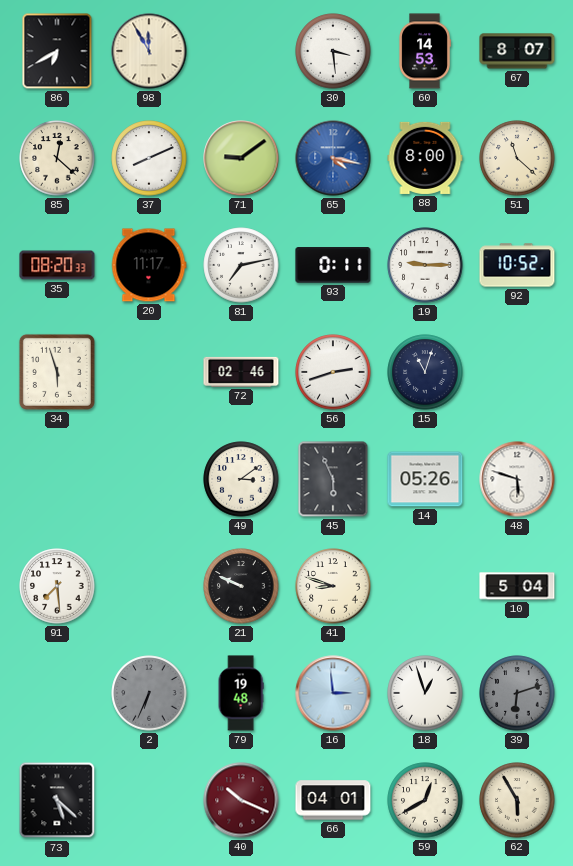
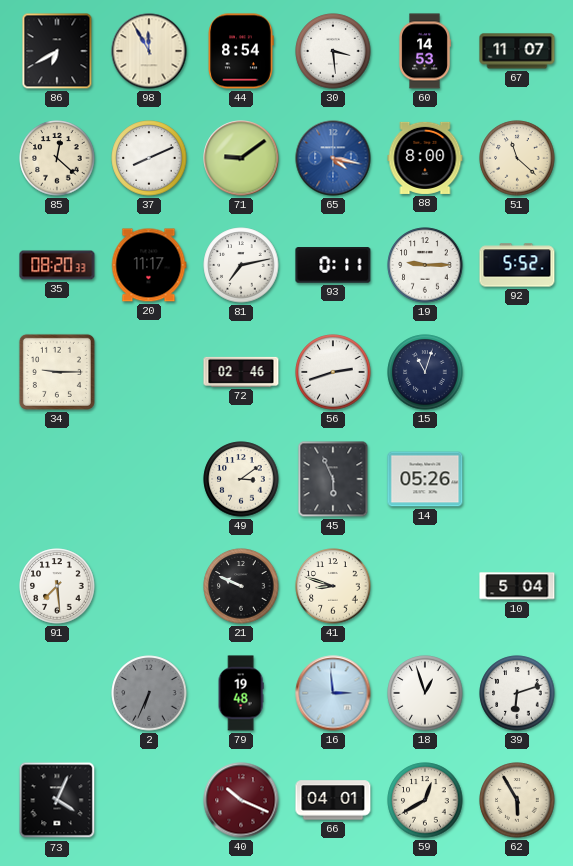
44: none -> 8:54
67: 8:07 -> 11:07
92: 10:52 -> 5:52
34: 5:57 -> 9:15
48: 5:48 -> none
39 dial: grey -> white
73: 5:22 -> 4:04
